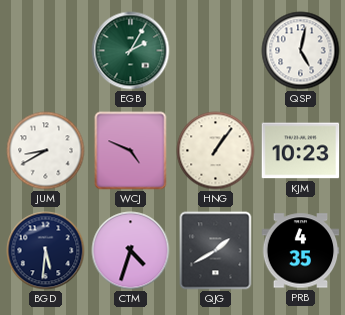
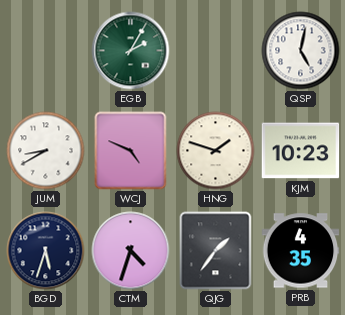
HNG: 1:06 -> 1:48
BGD: 5:31 -> 5:33
QJG: 1:40 -> 1:36
